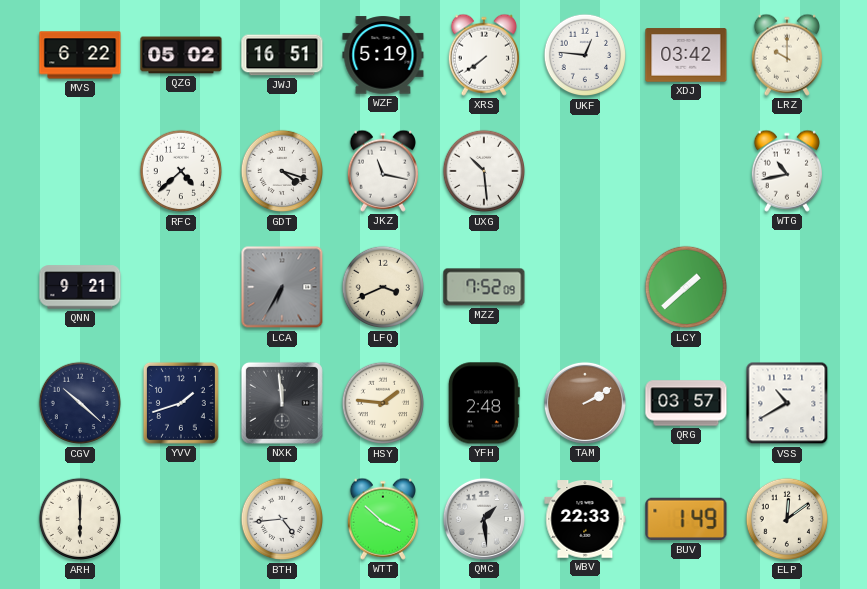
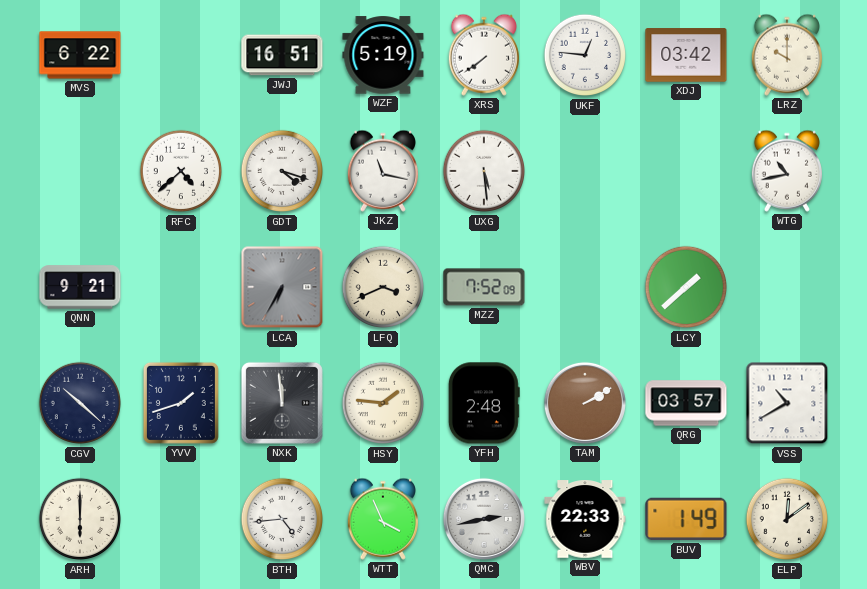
QZG: 05:02 -> none
UXG: 10:29 -> 5:29
WTT: 3:52 -> 3:56
QMC: 1:29 -> 2:43
